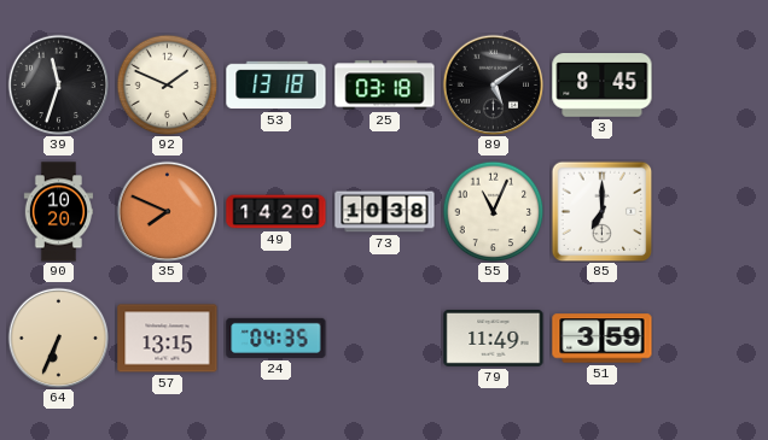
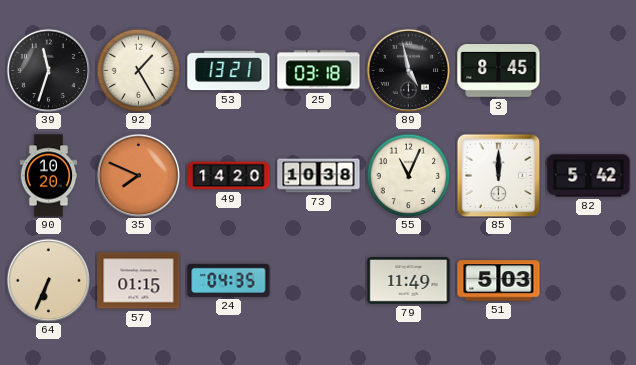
92: 1:49 -> 1:25
53: 13:18 -> 13:21
89: 5:09 -> 4:58
85: 7:00 -> 12:00
82: none -> 5:42
57: 13:15 -> 01:15
51: 3:59 -> 5:03
